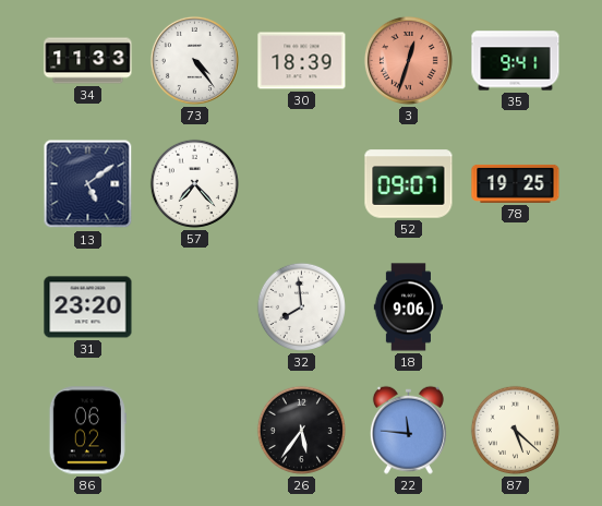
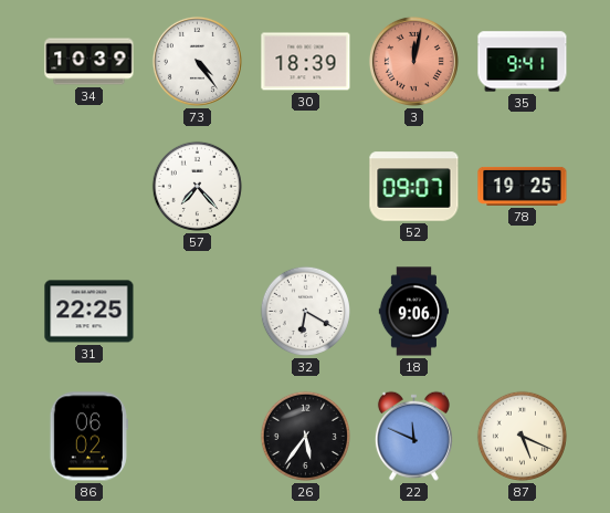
34: 11:33 -> 10:39
3: 12:33 -> 12:02
13: 5:09 -> none
31: 23:20 -> 22:25
32: 7:59 -> 6:20
22: 11:46 -> 11:49
87: 5:22 -> 5:19
